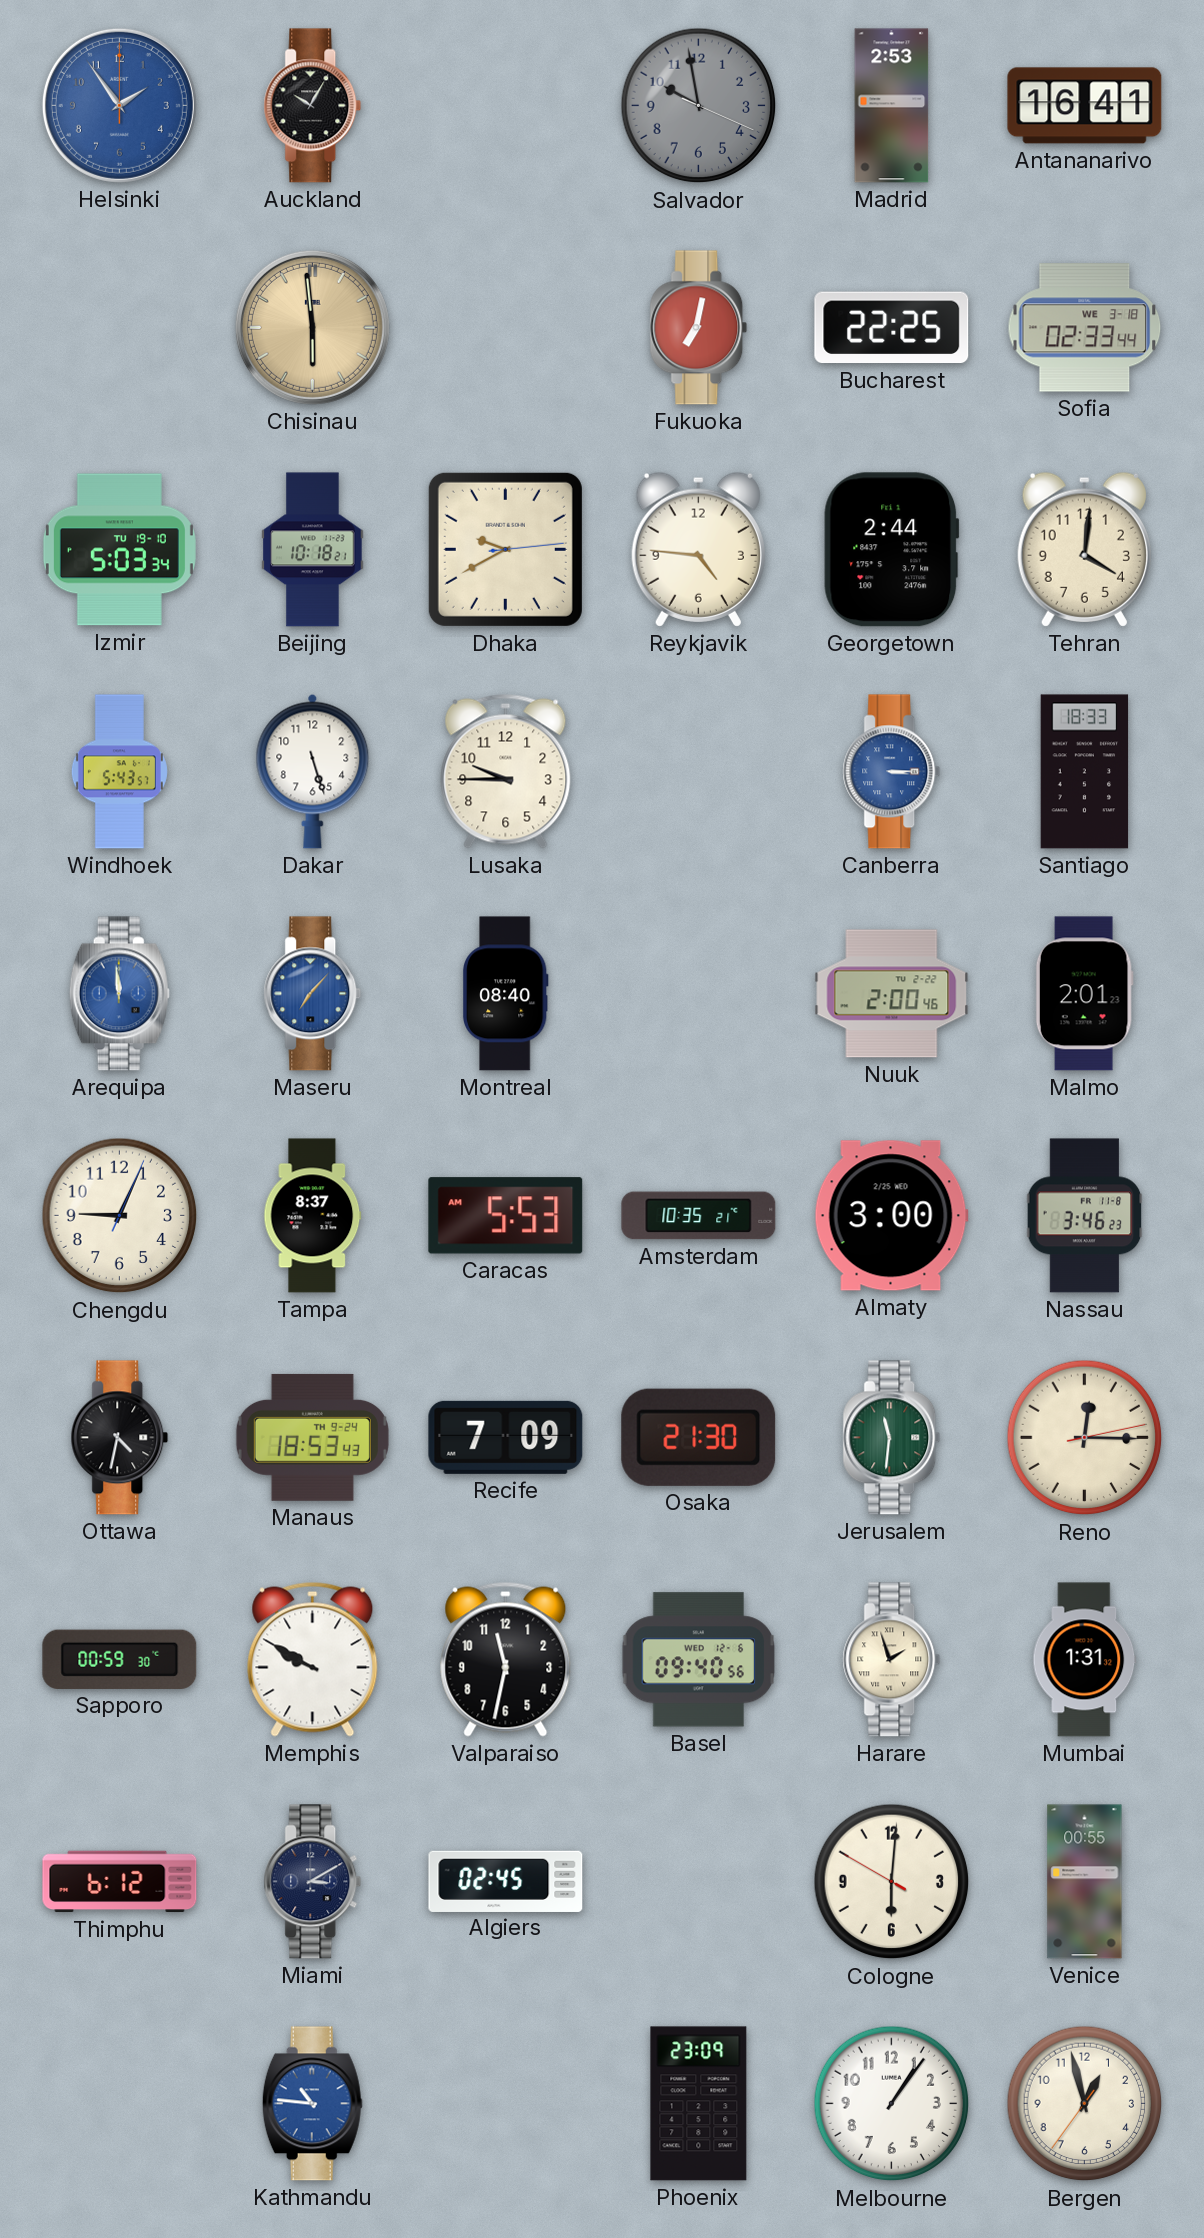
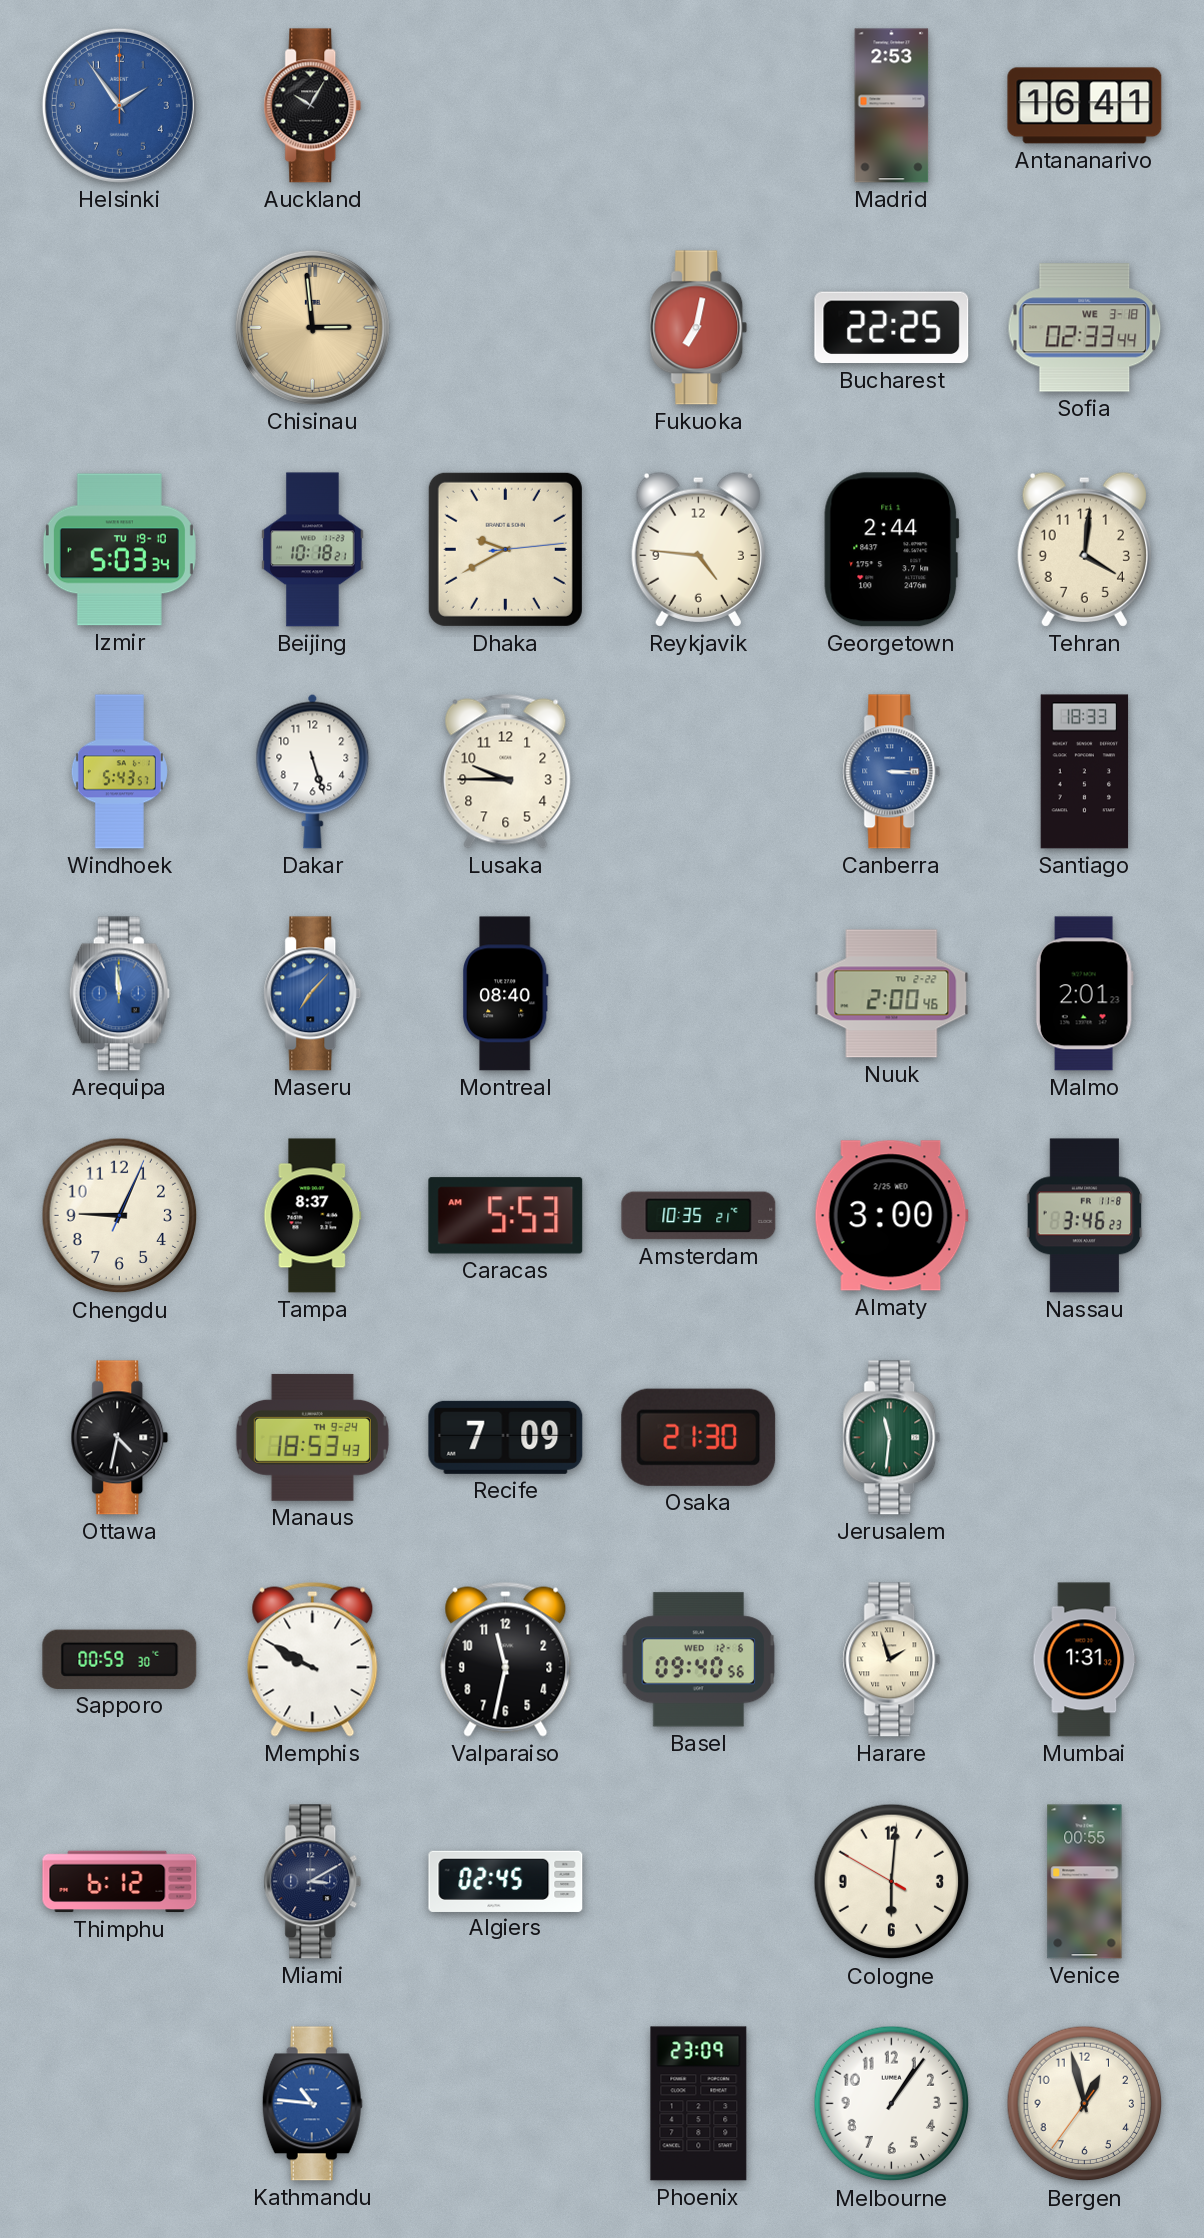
Salvador: 9:58 -> none
Chisinau: 5:59 -> 2:59
Reno: 12:15 -> none
